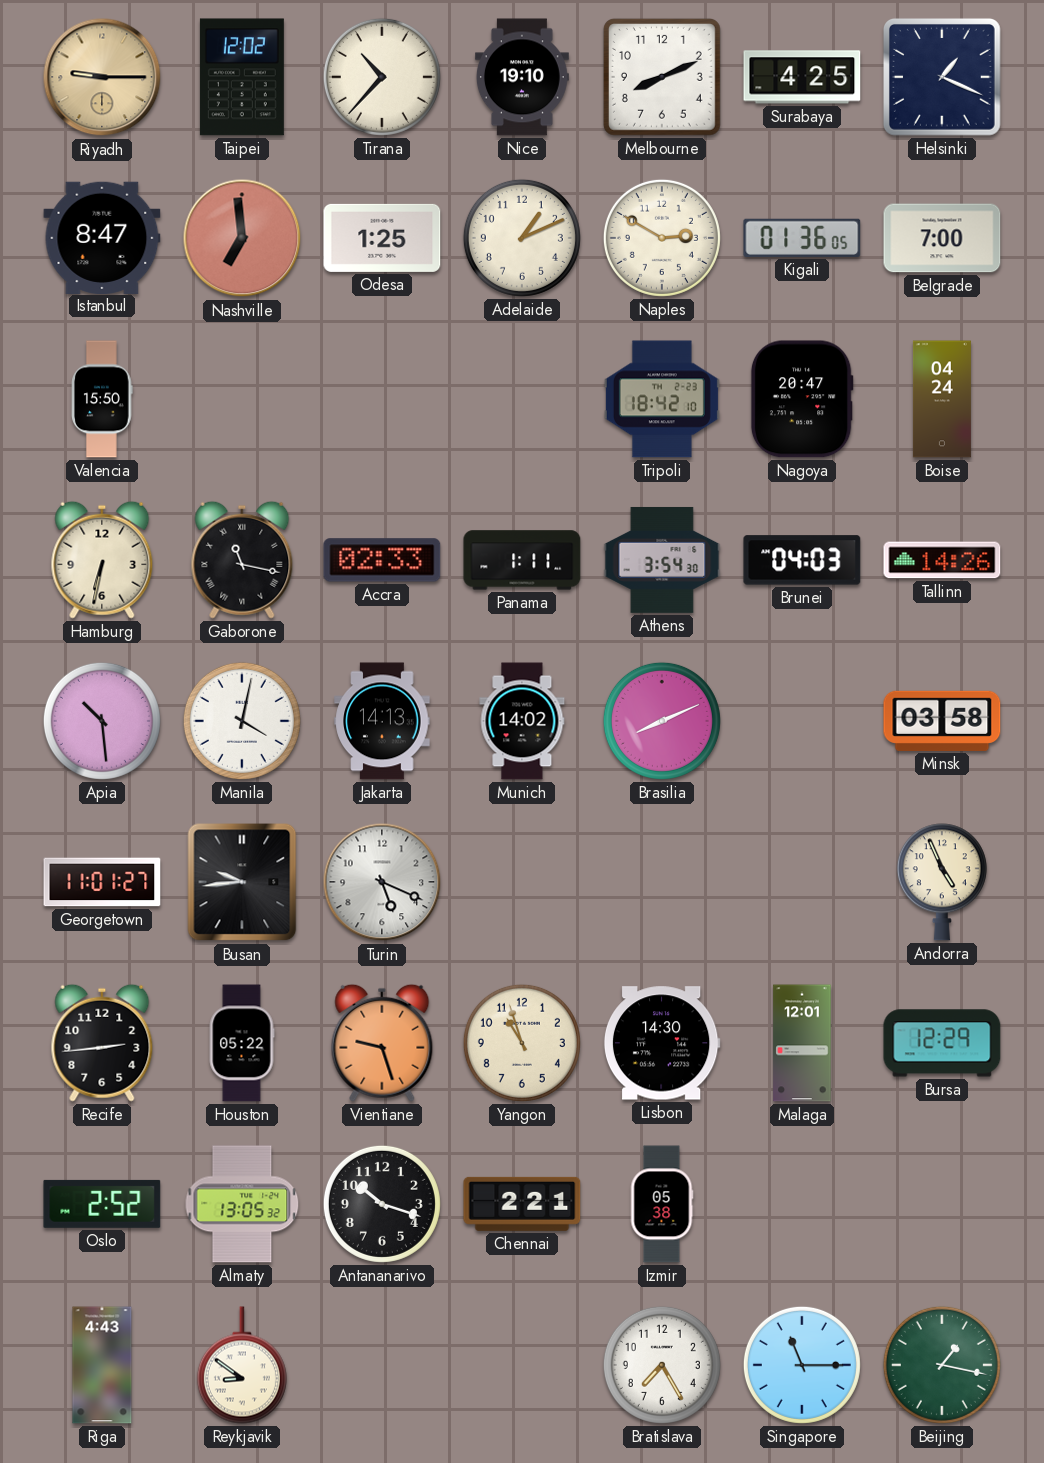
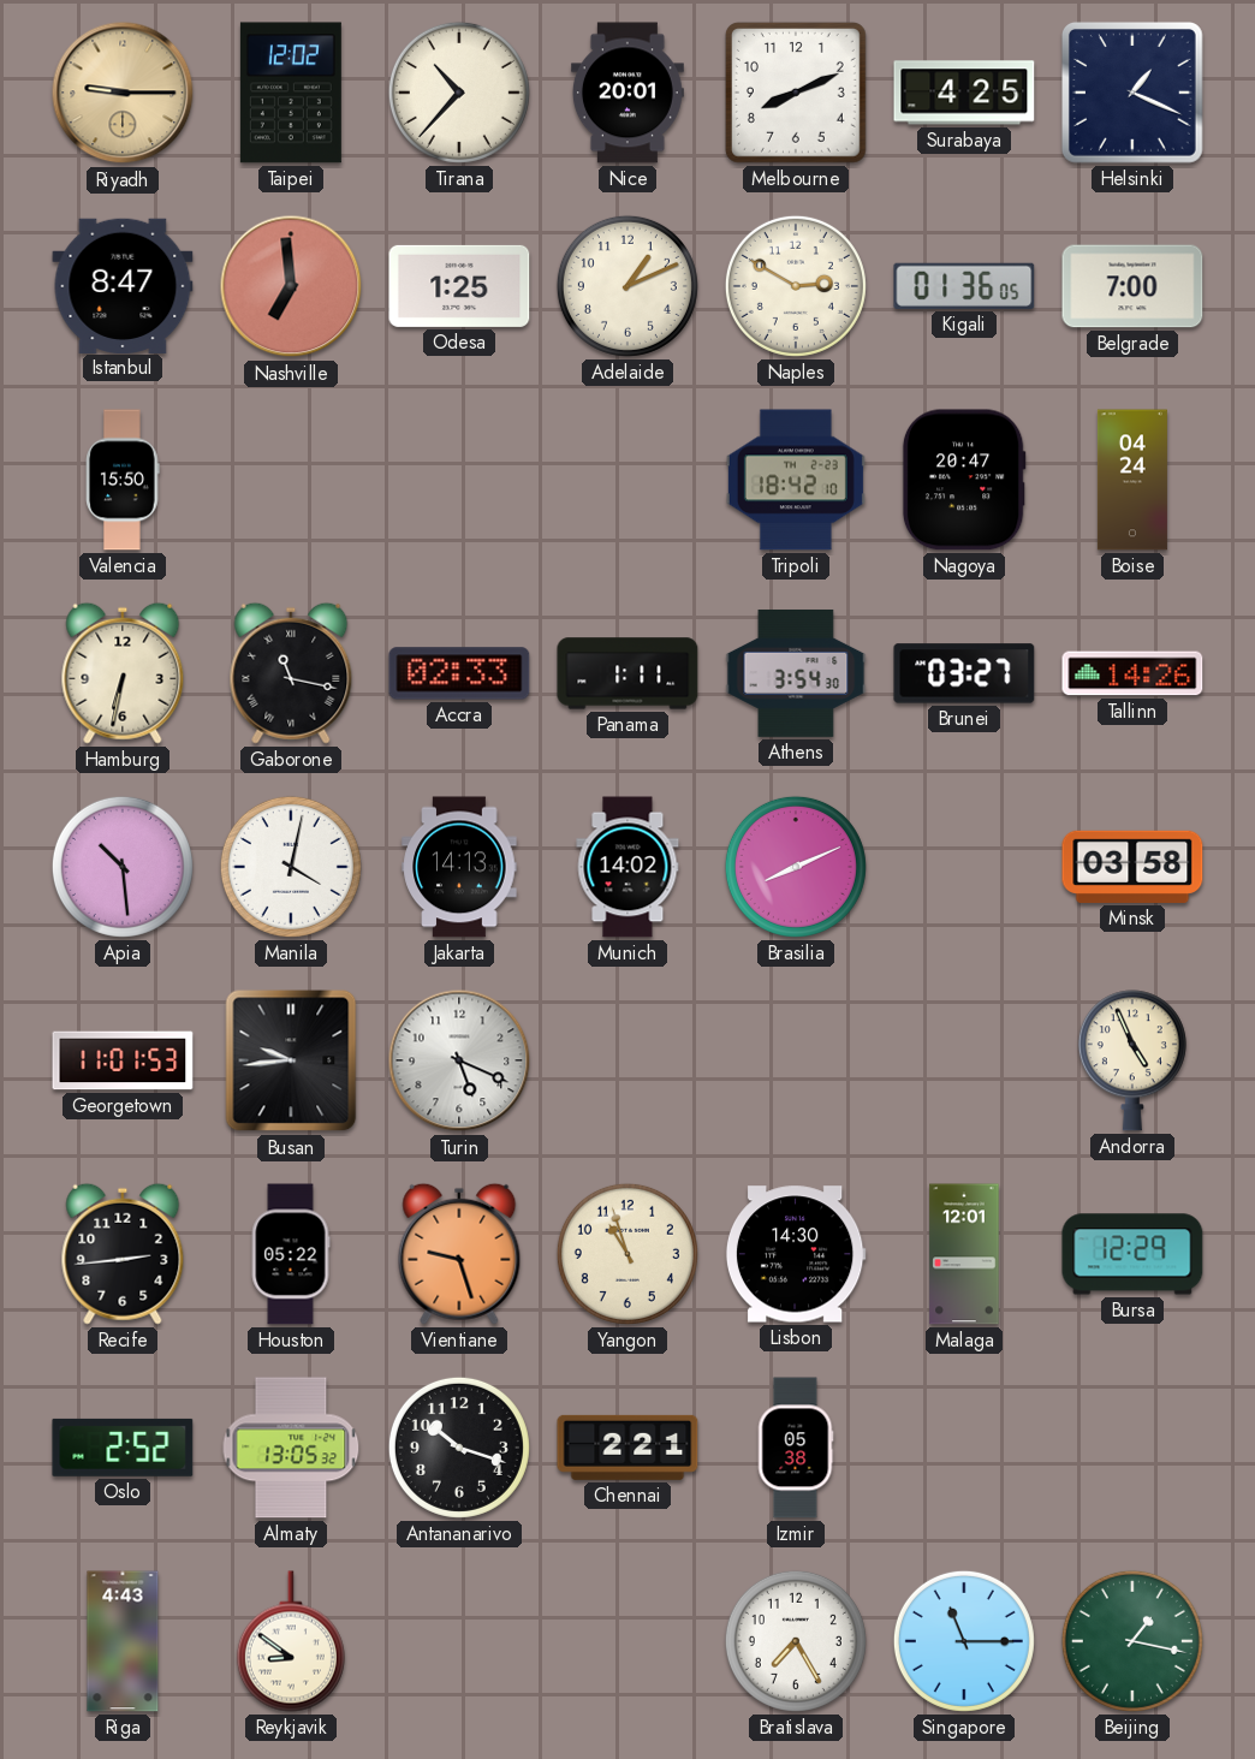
Nice: 19:10 -> 20:01
Brunei: 04:03 -> 03:27
Georgetown: 11:01:27 -> 11:01:53
